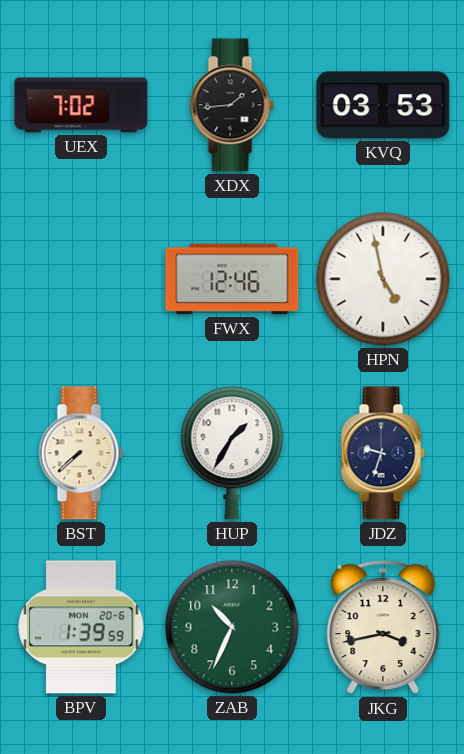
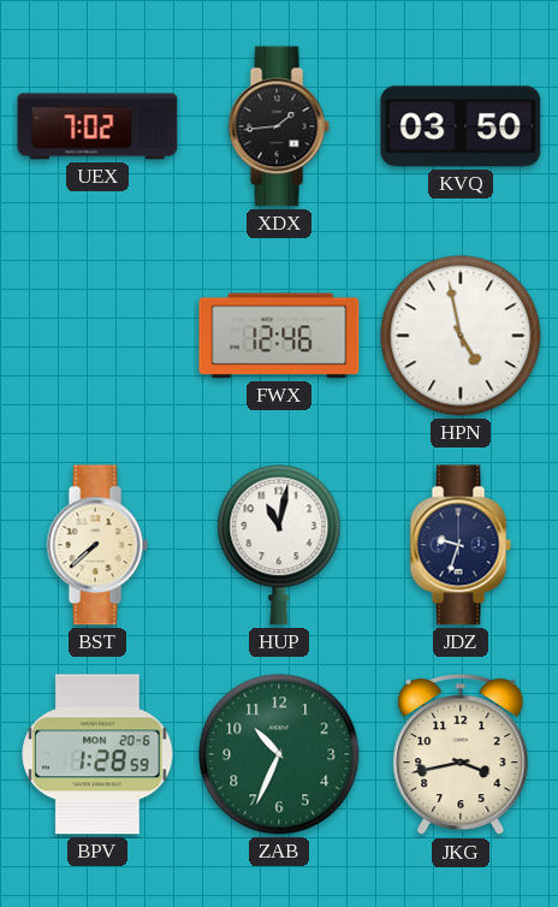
KVQ: 03:53 -> 03:50
HUP: 1:35 -> 11:02
BPV: 1:39 -> 1:28
